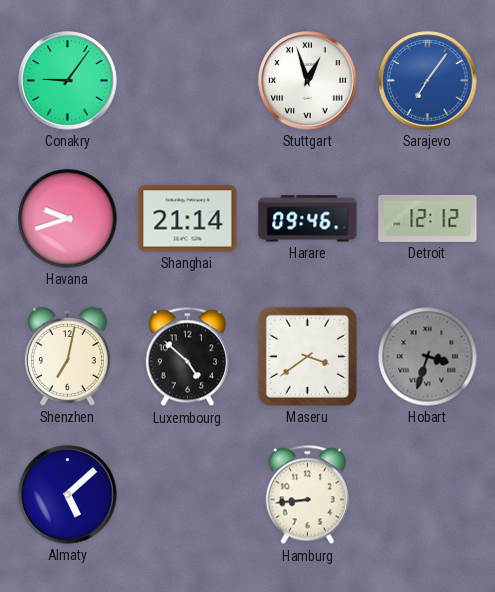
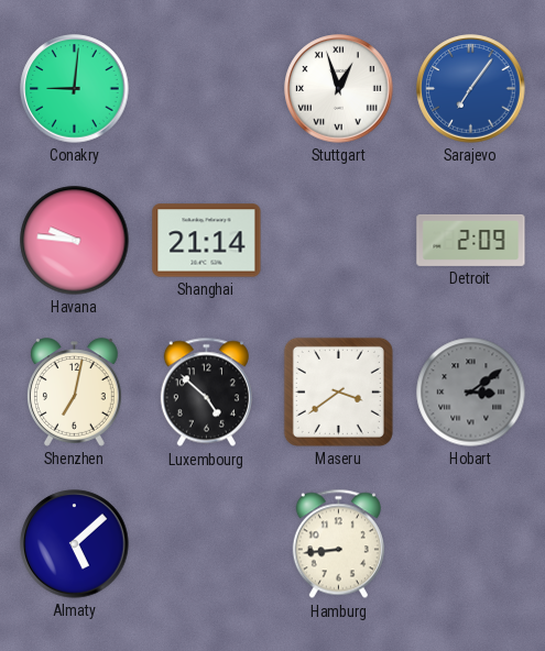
Conakry: 9:06 -> 9:01
Havana: 9:42 -> 9:46
Harare: 09:46 -> none
Detroit: 12:12 -> 2:09
Hobart: 3:33 -> 3:09
